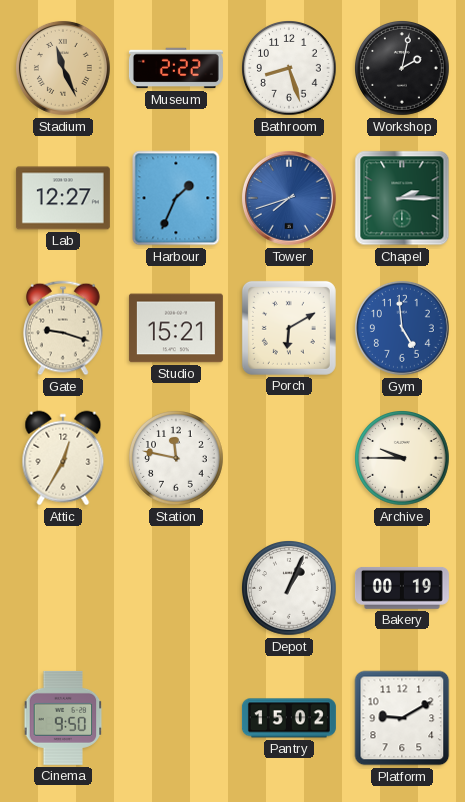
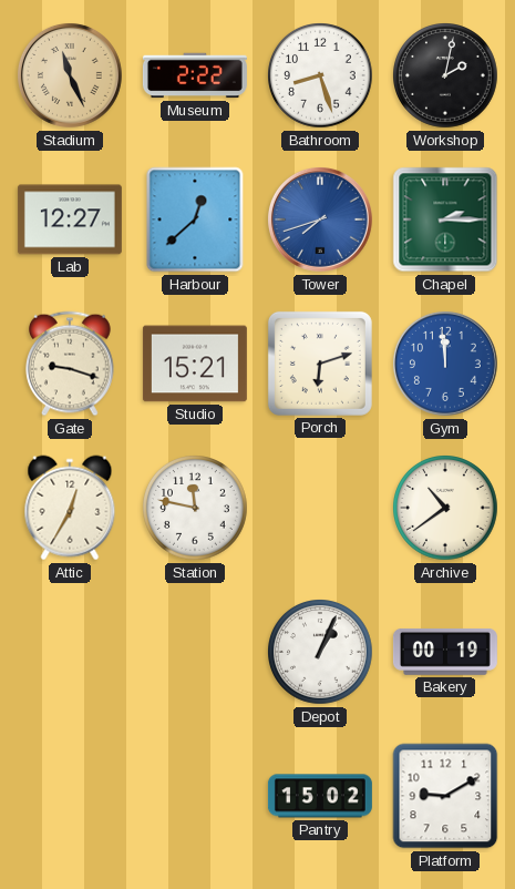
Harbour: 1:34 -> 12:38
Porch: 6:10 -> 6:12
Gym: 4:59 -> 11:59
Archive: 9:45 -> 10:39
Cinema: 9:50 -> none
